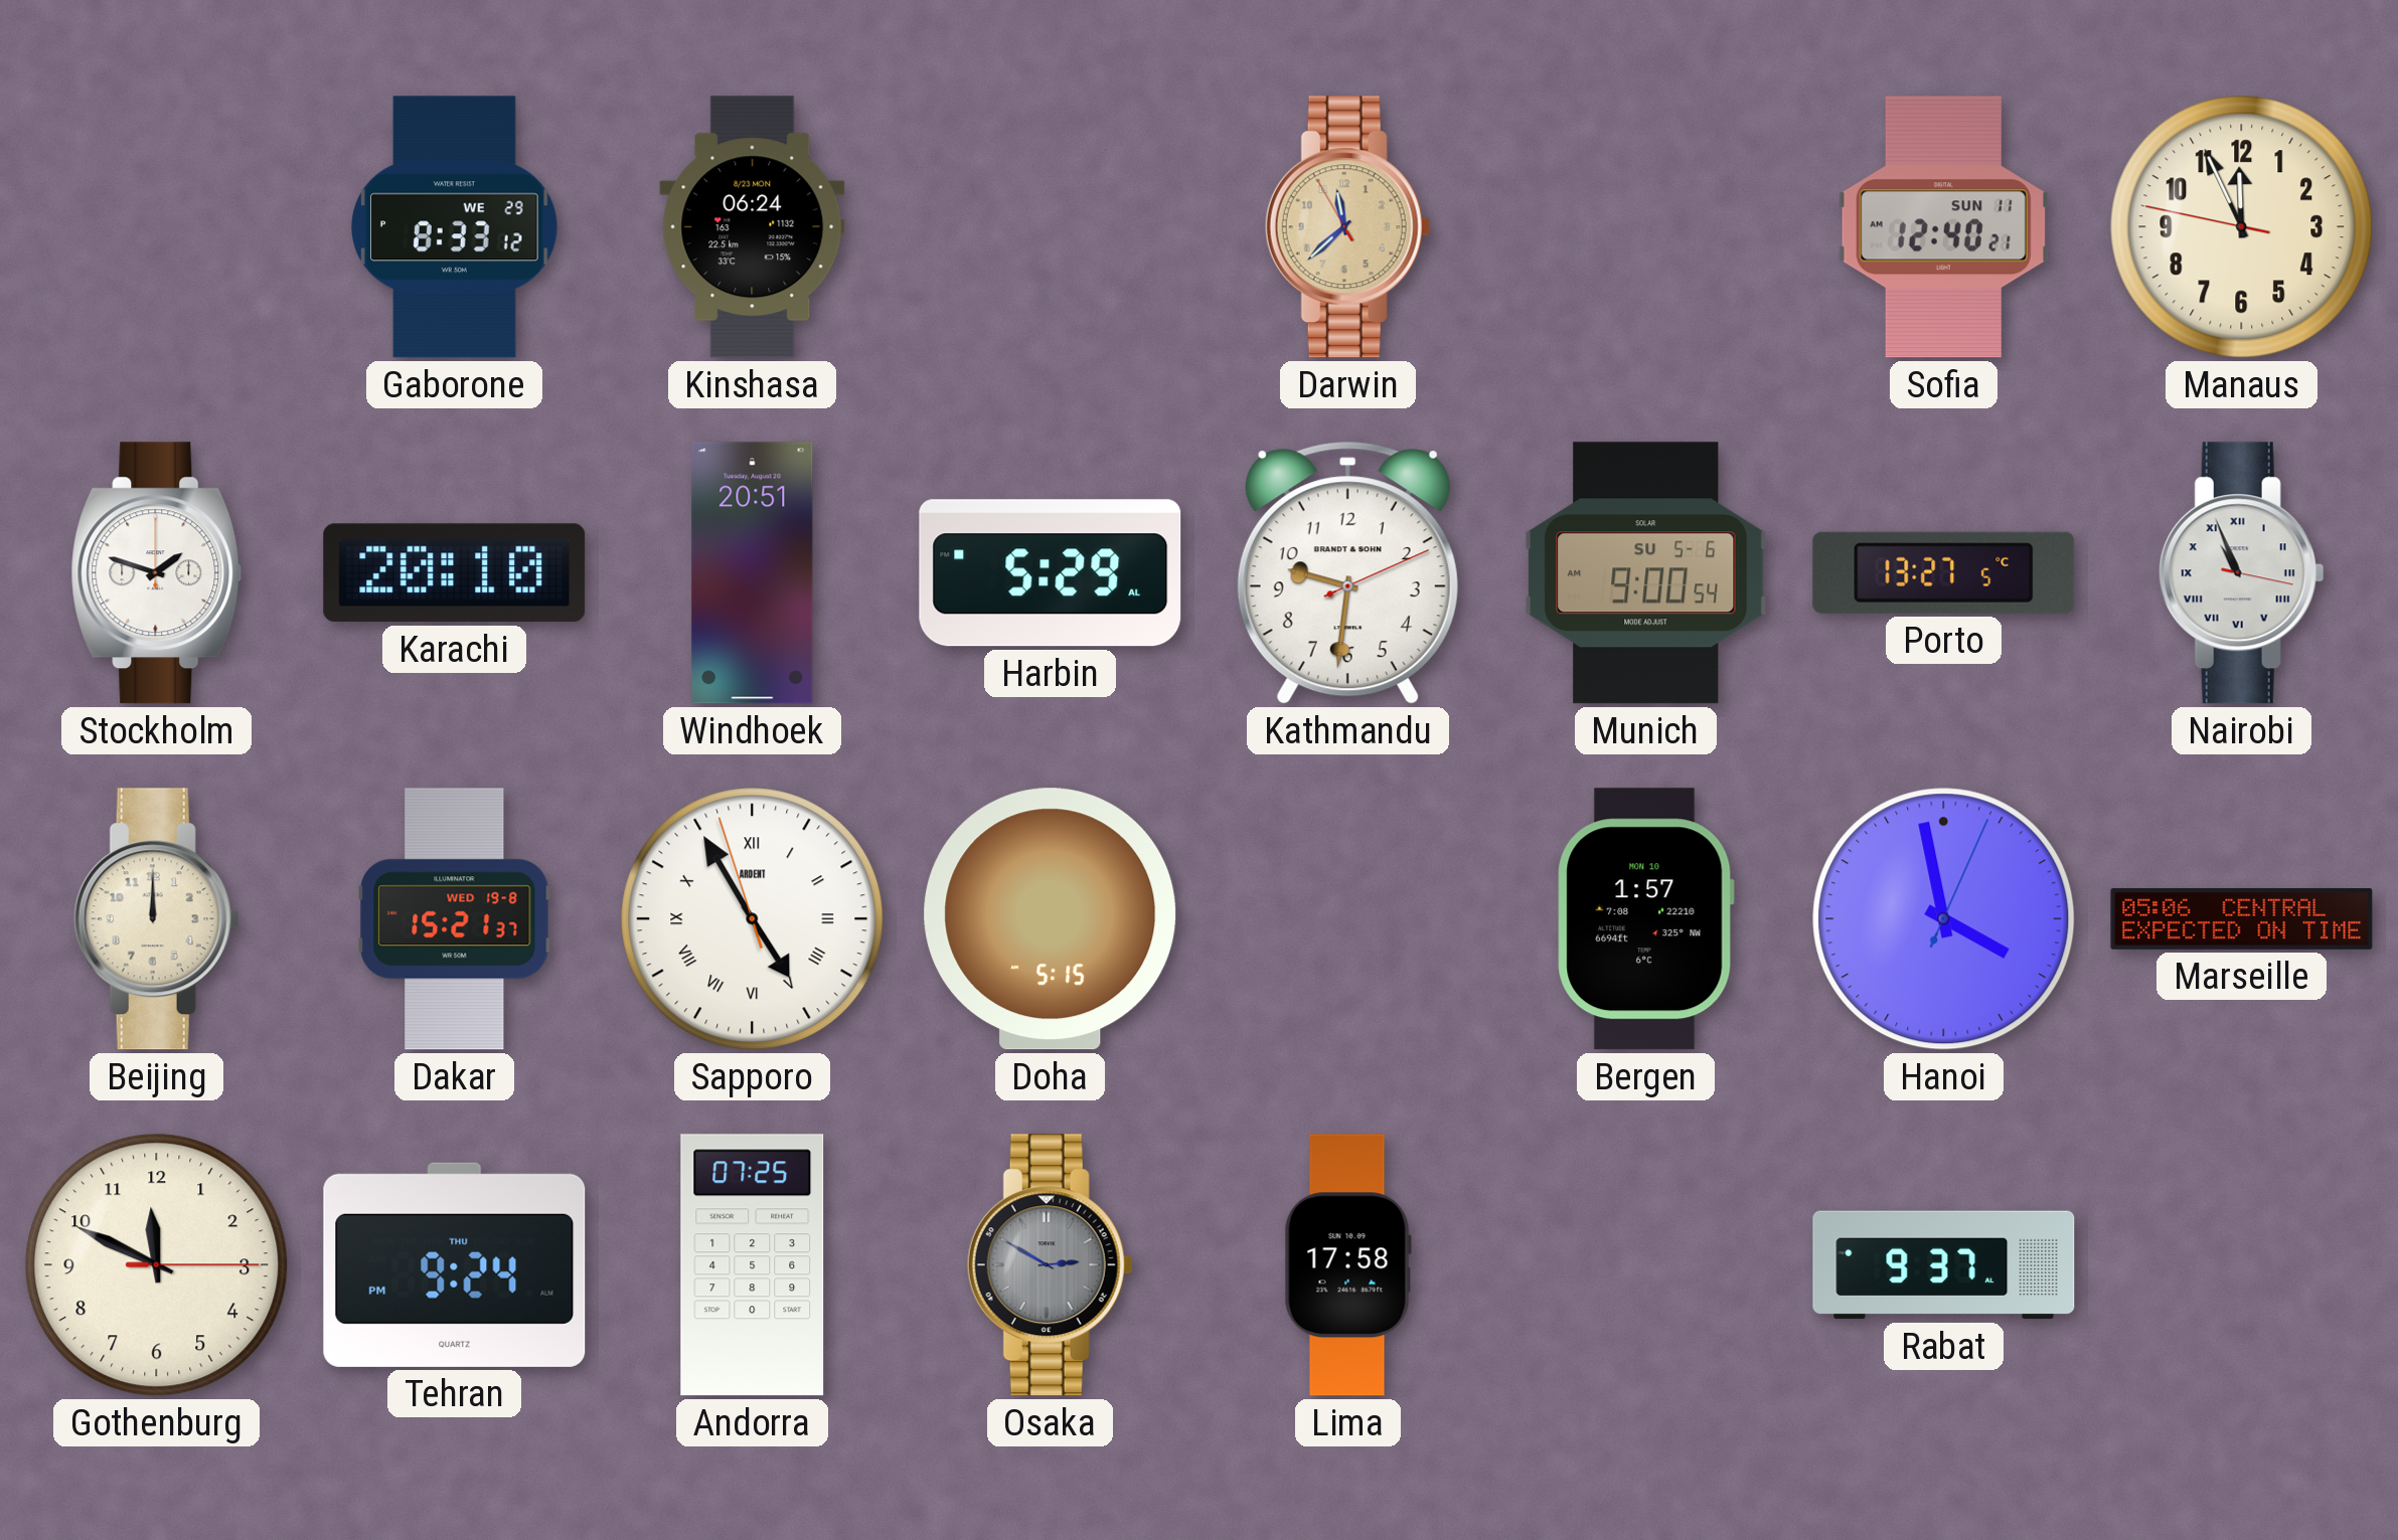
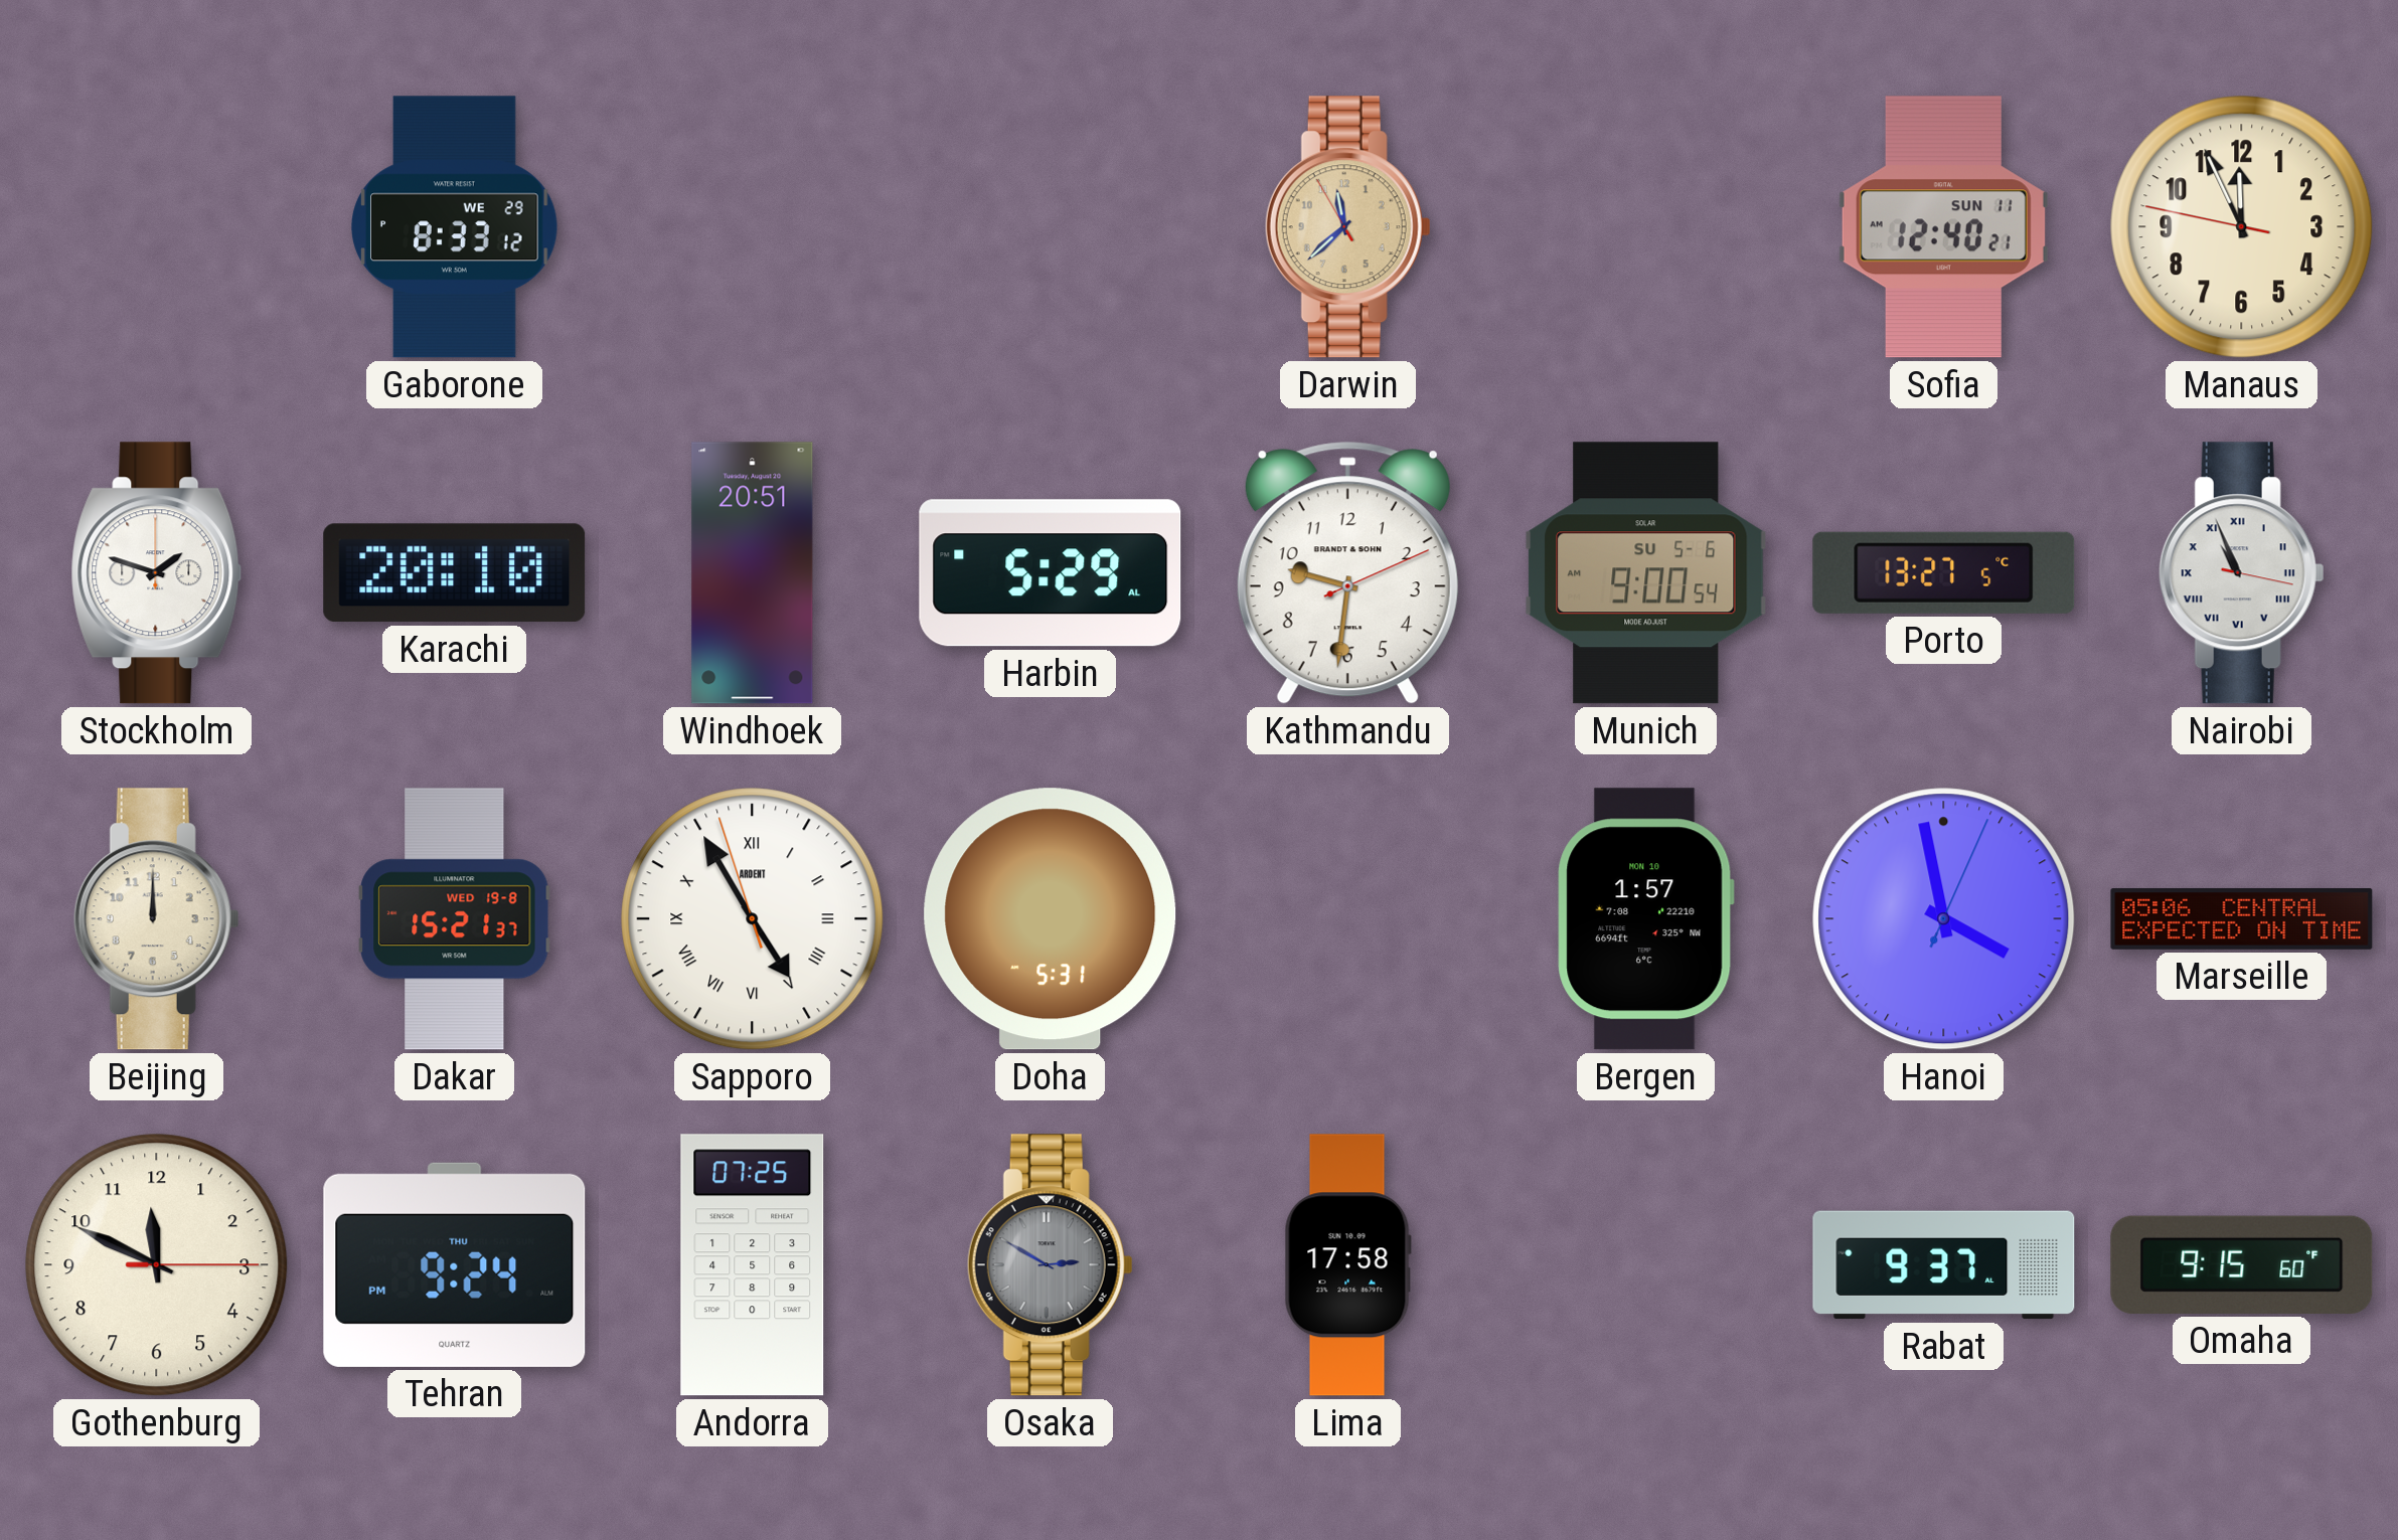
Kinshasa: 06:24 -> none
Doha: 5:15 -> 5:31
Omaha: none -> 9:15
